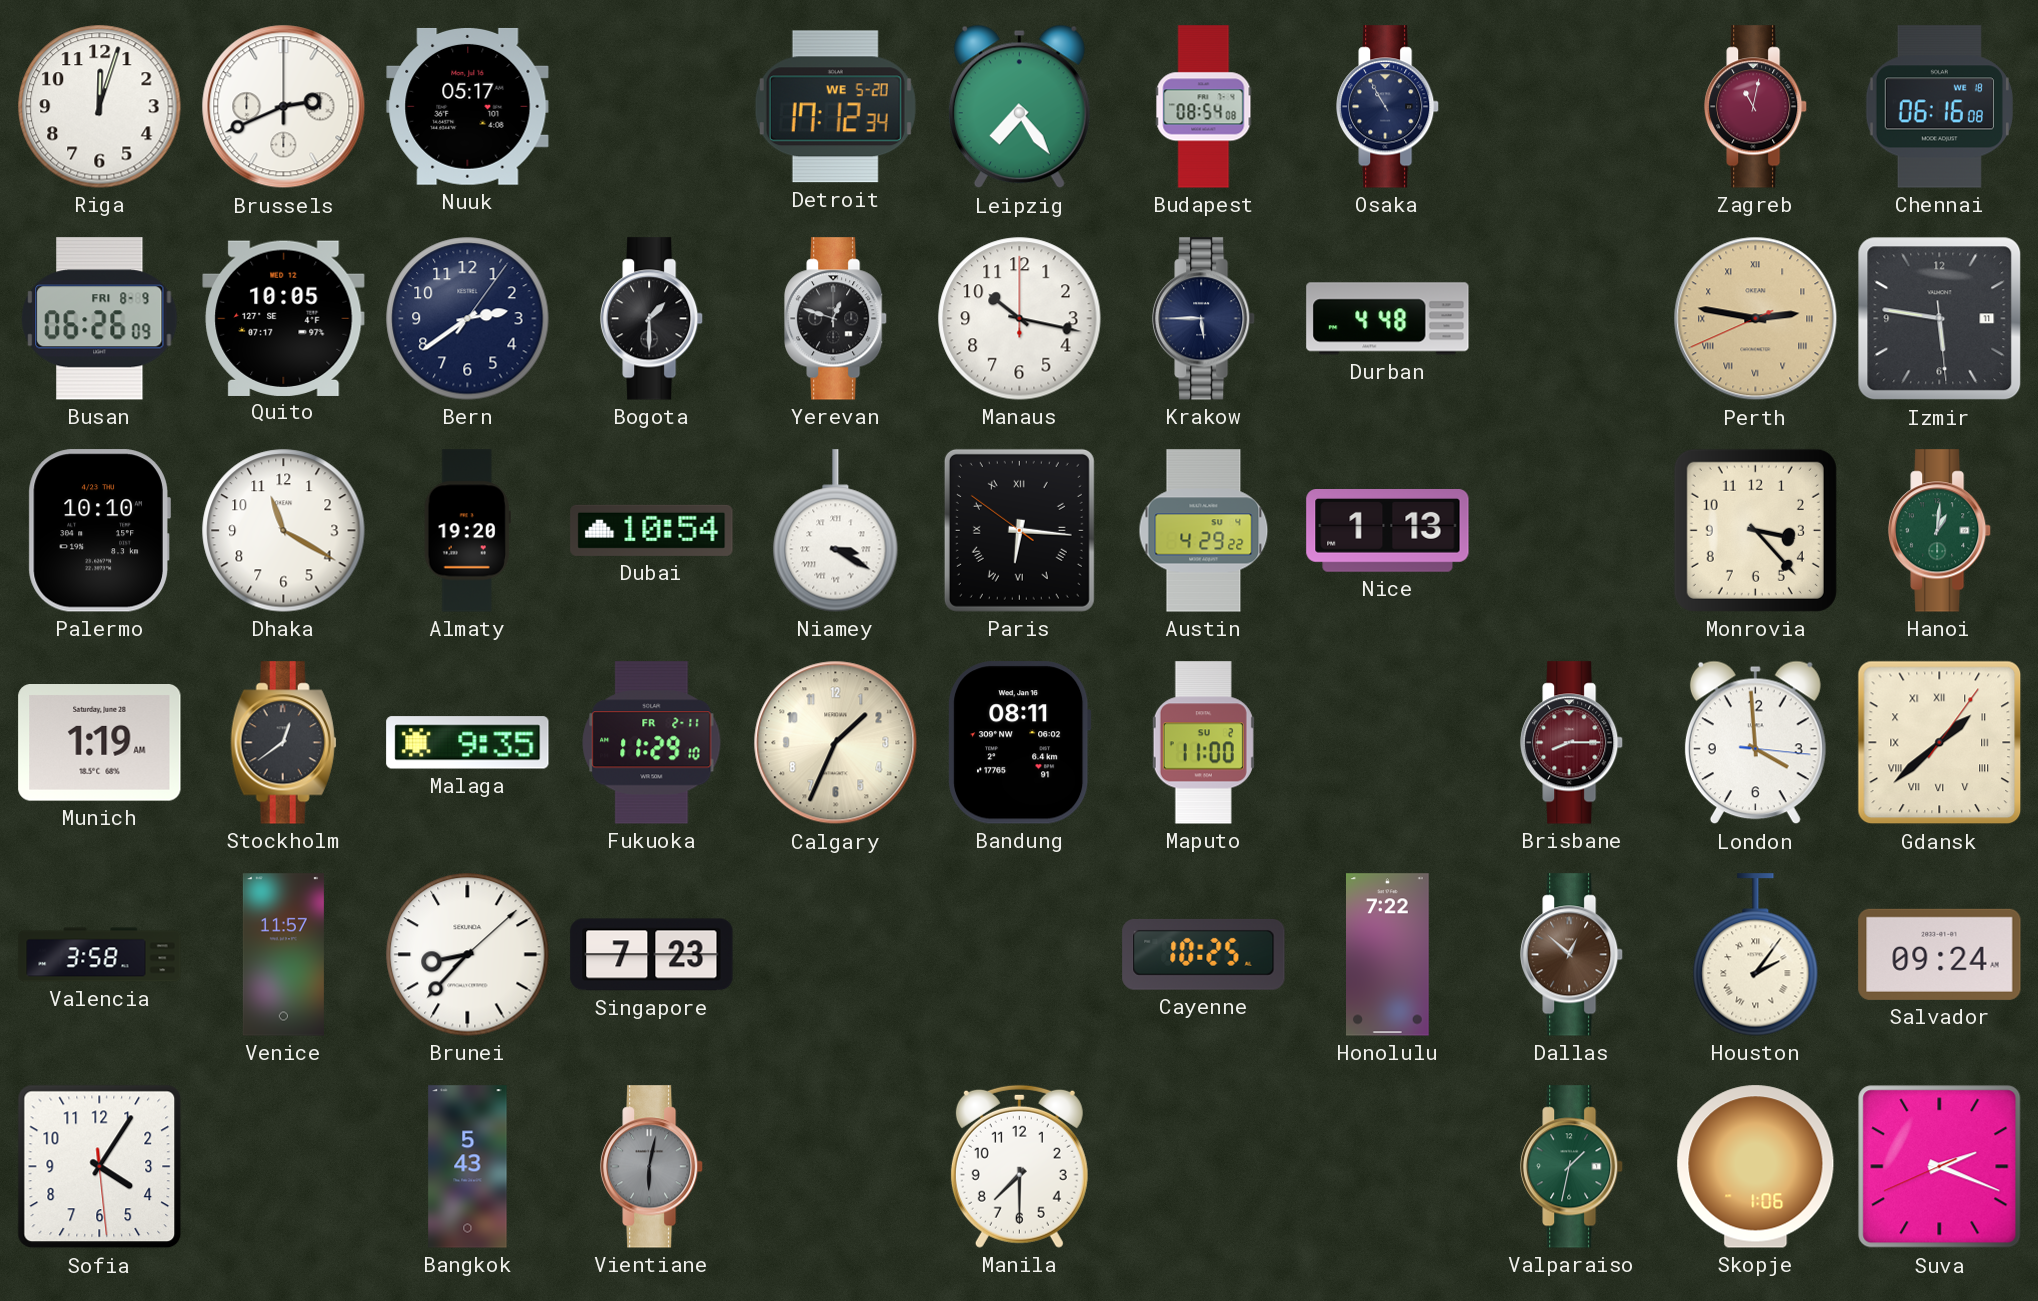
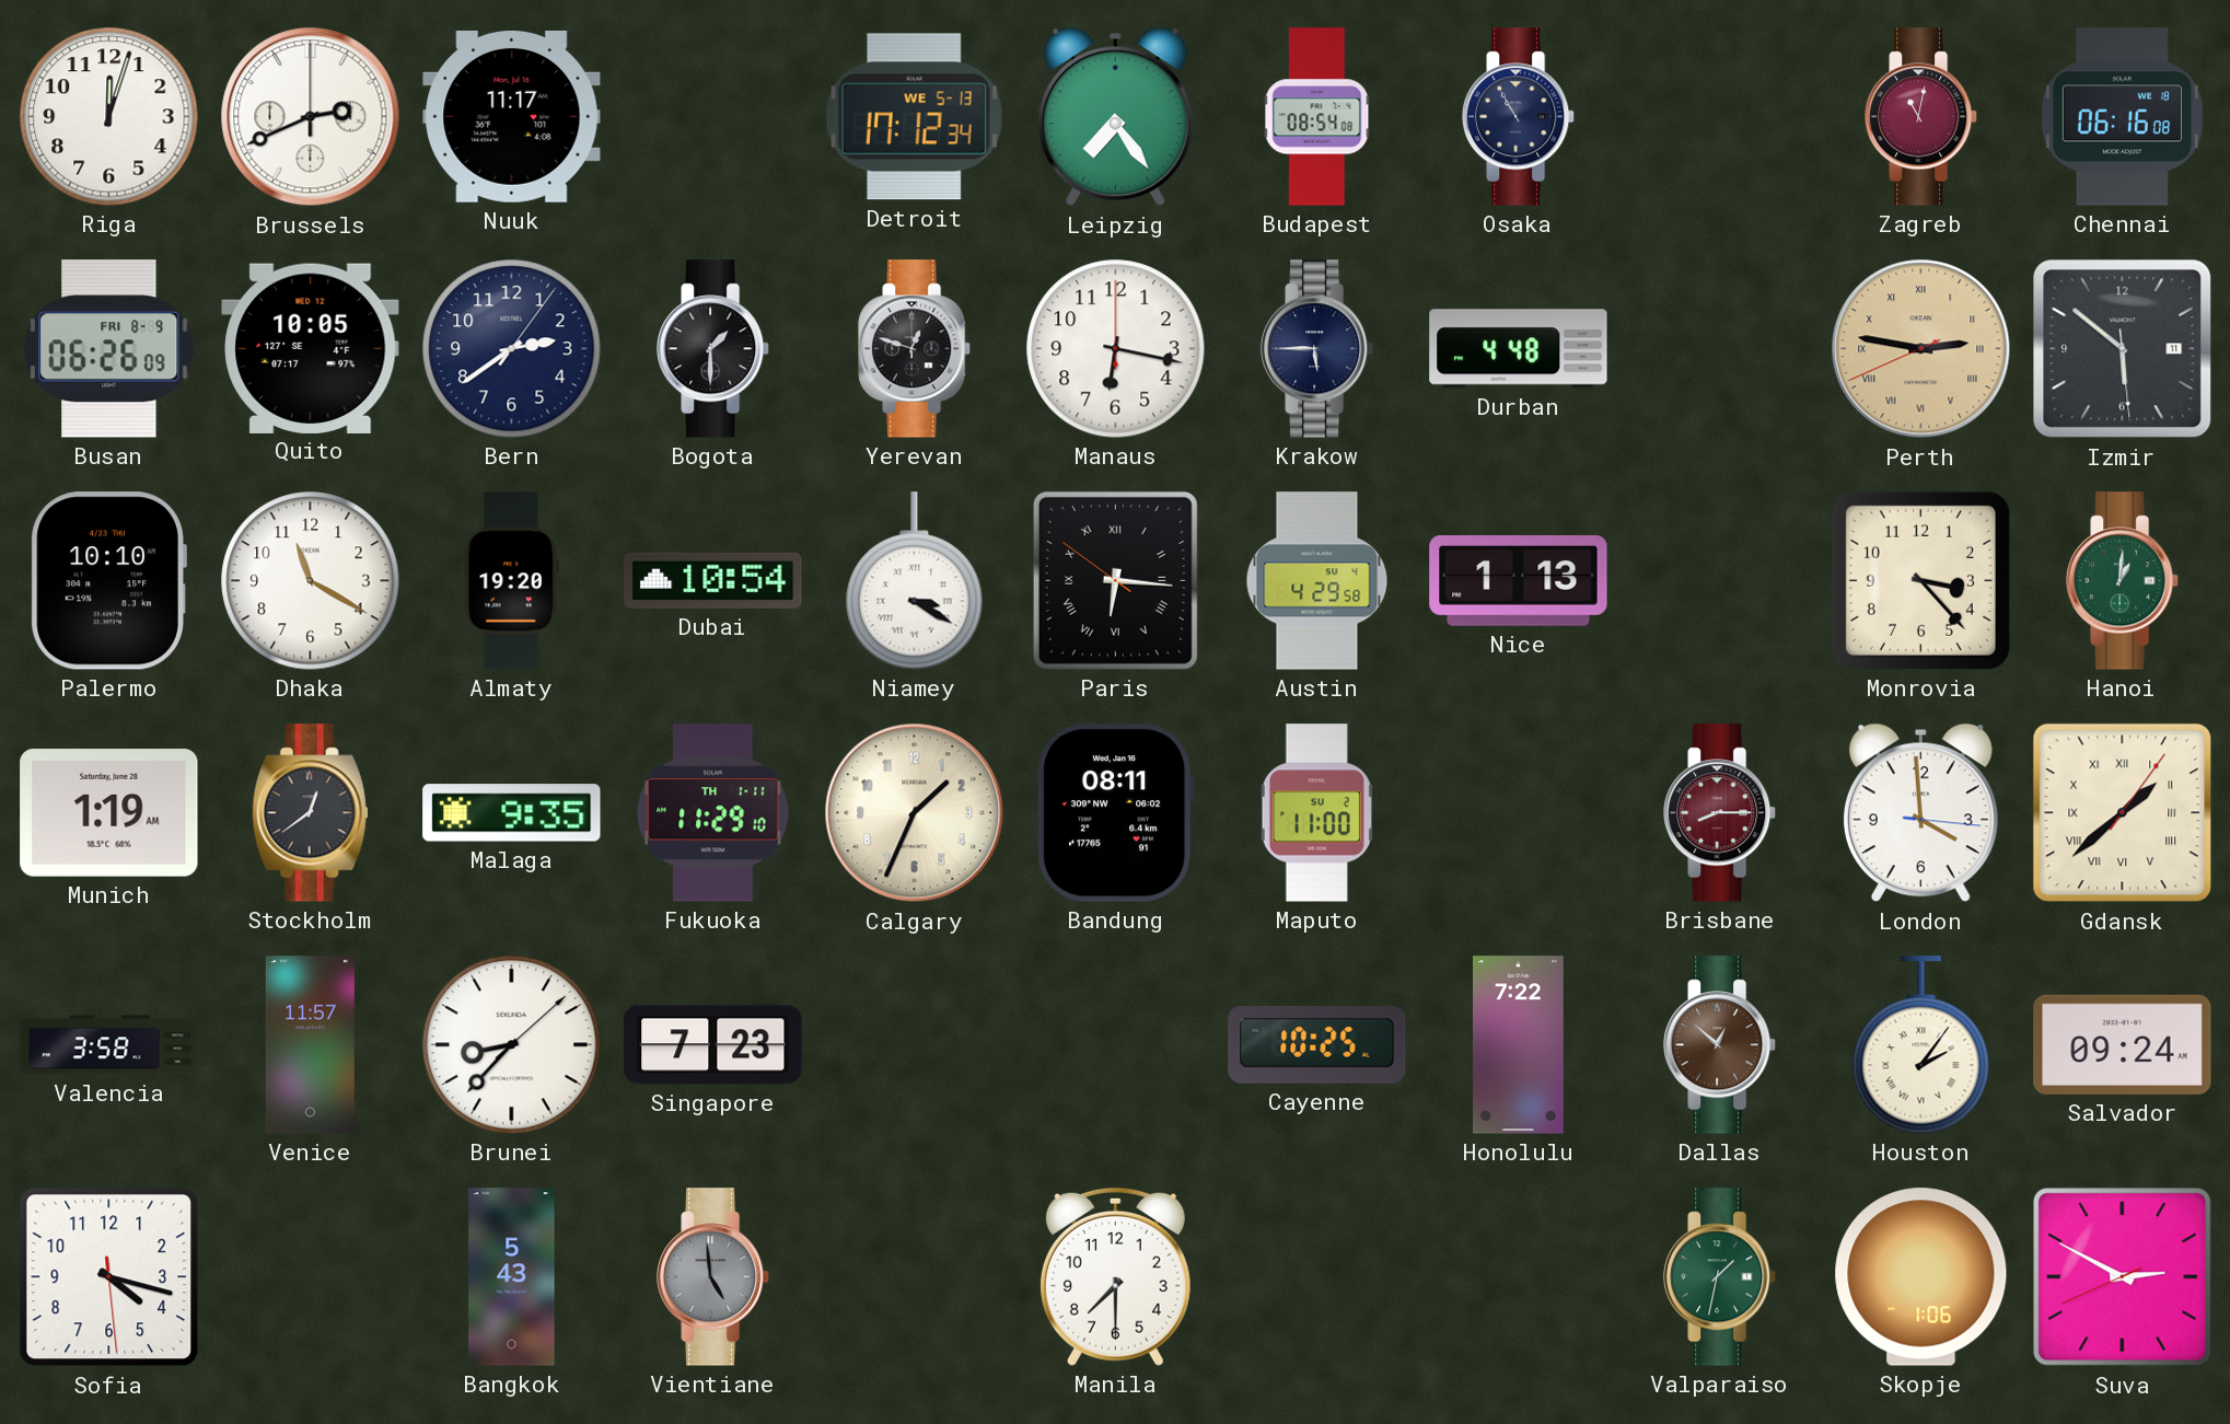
Nuuk: 05:17 -> 11:17
Detroit date: WE 5-20 -> WE 5-13
Manaus: 10:17 -> 6:17
Izmir: 5:46 -> 5:51
Austin: 4:29:22 -> 4:29:58
Fukuoka date: FR 2-11 -> TH 1-11
Sofia: 4:05 -> 4:17
Vientiane: 6:02 -> 4:59
Suva: 2:18 -> 2:49
